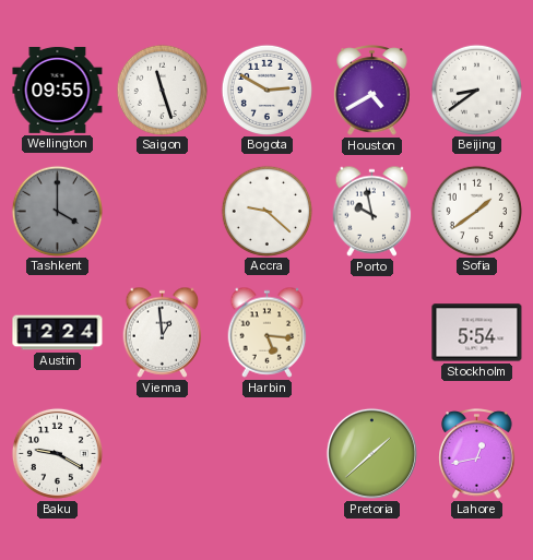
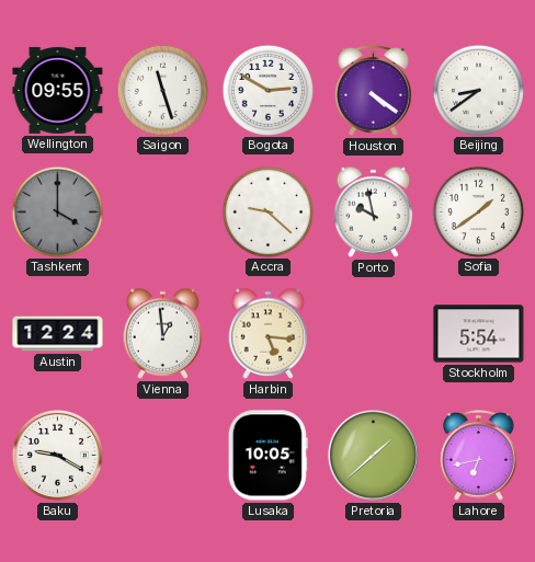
Houston: 4:40 -> 4:21
Lusaka: none -> 10:05
Lahore: 12:43 -> 6:43
